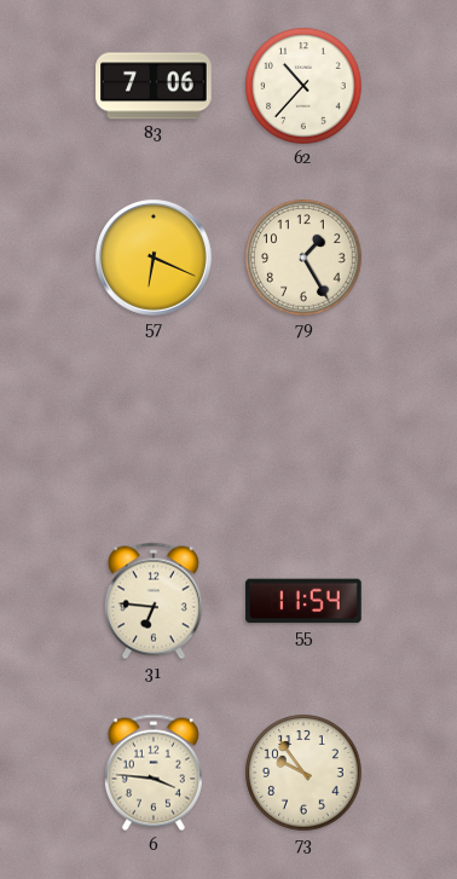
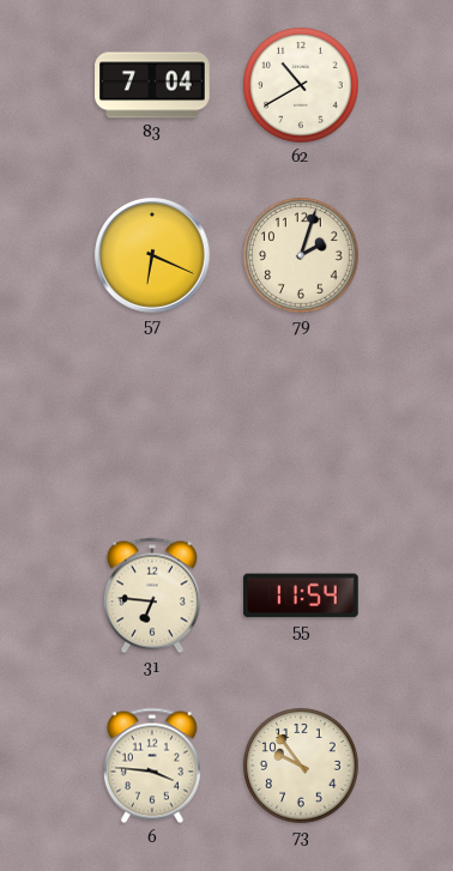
83: 7:06 -> 7:04
62: 10:37 -> 10:40
79: 1:25 -> 2:03
